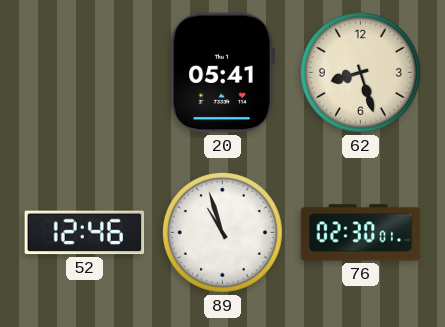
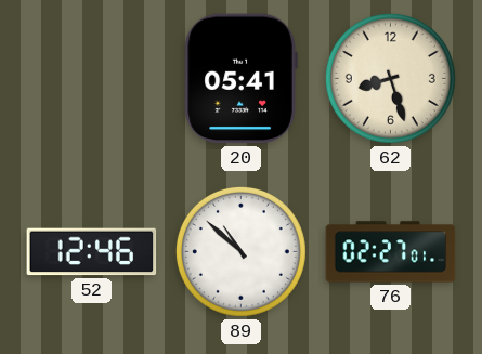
89: 10:57 -> 10:52
76: 02:30 -> 02:27
